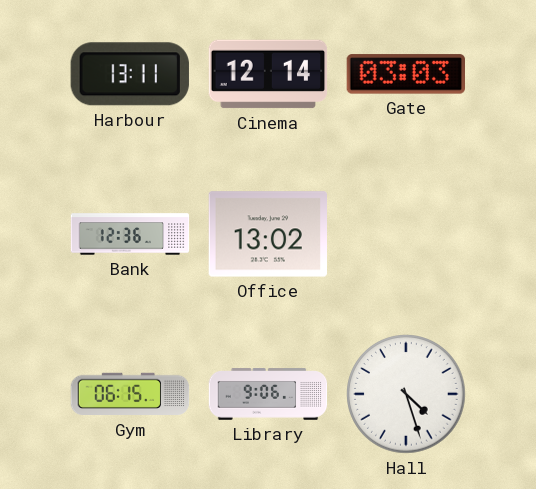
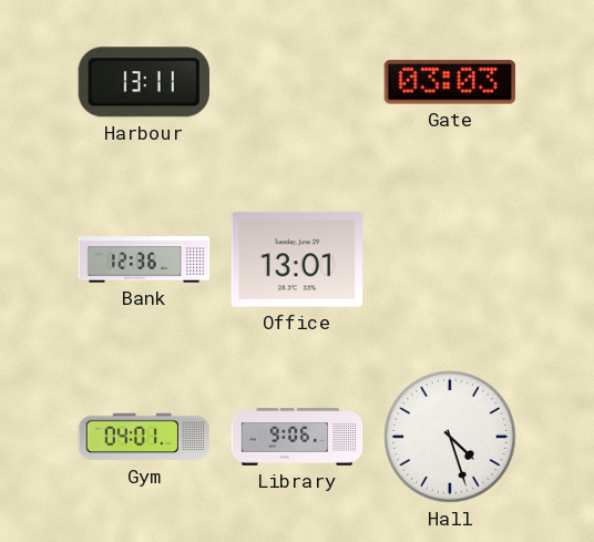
Cinema: 12:14 -> none
Office: 13:02 -> 13:01
Gym: 06:15 -> 04:01
